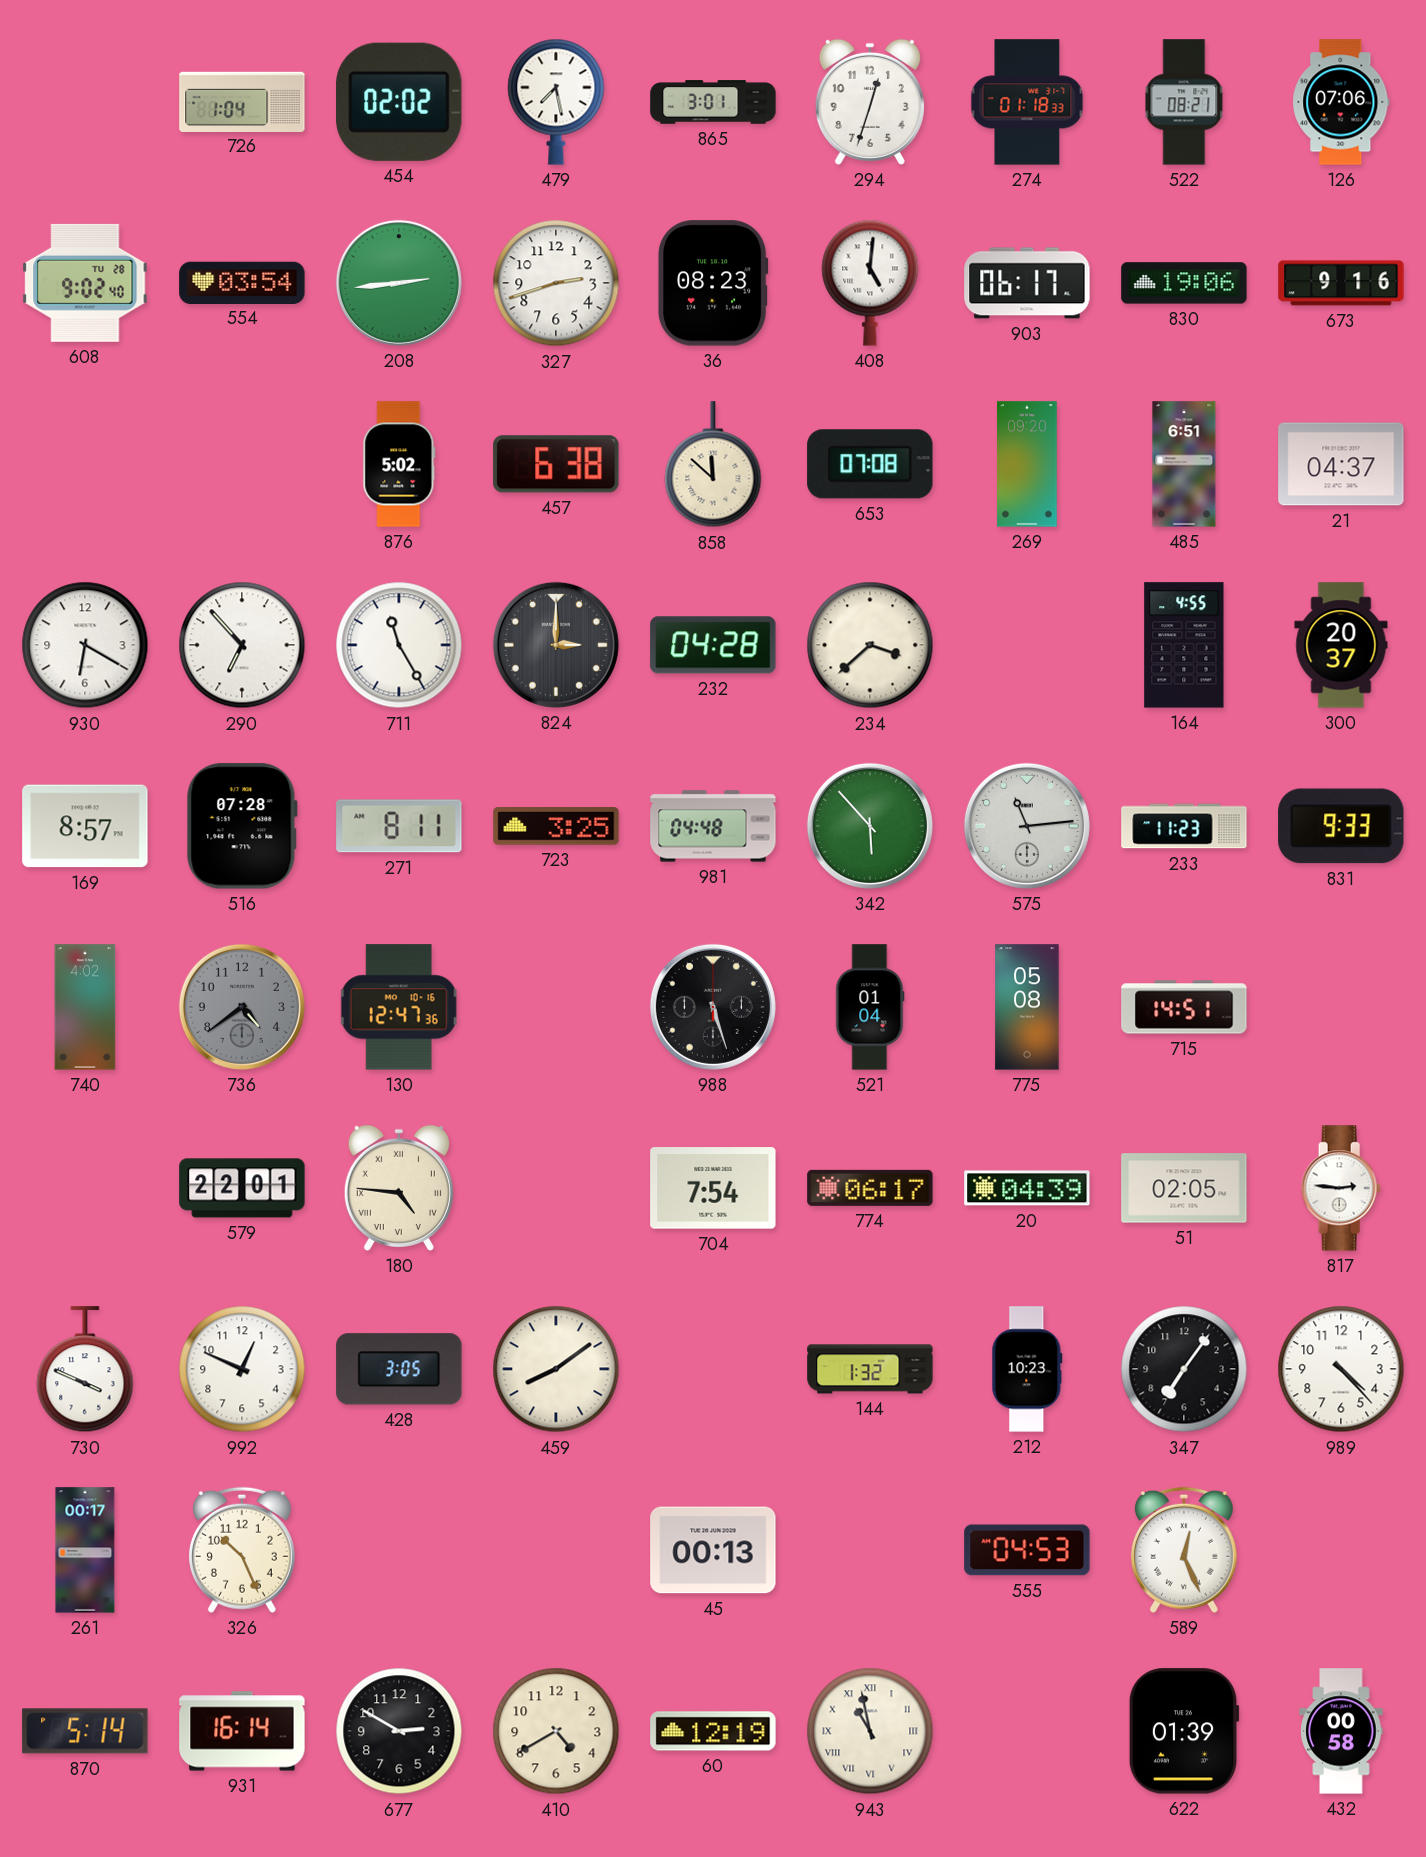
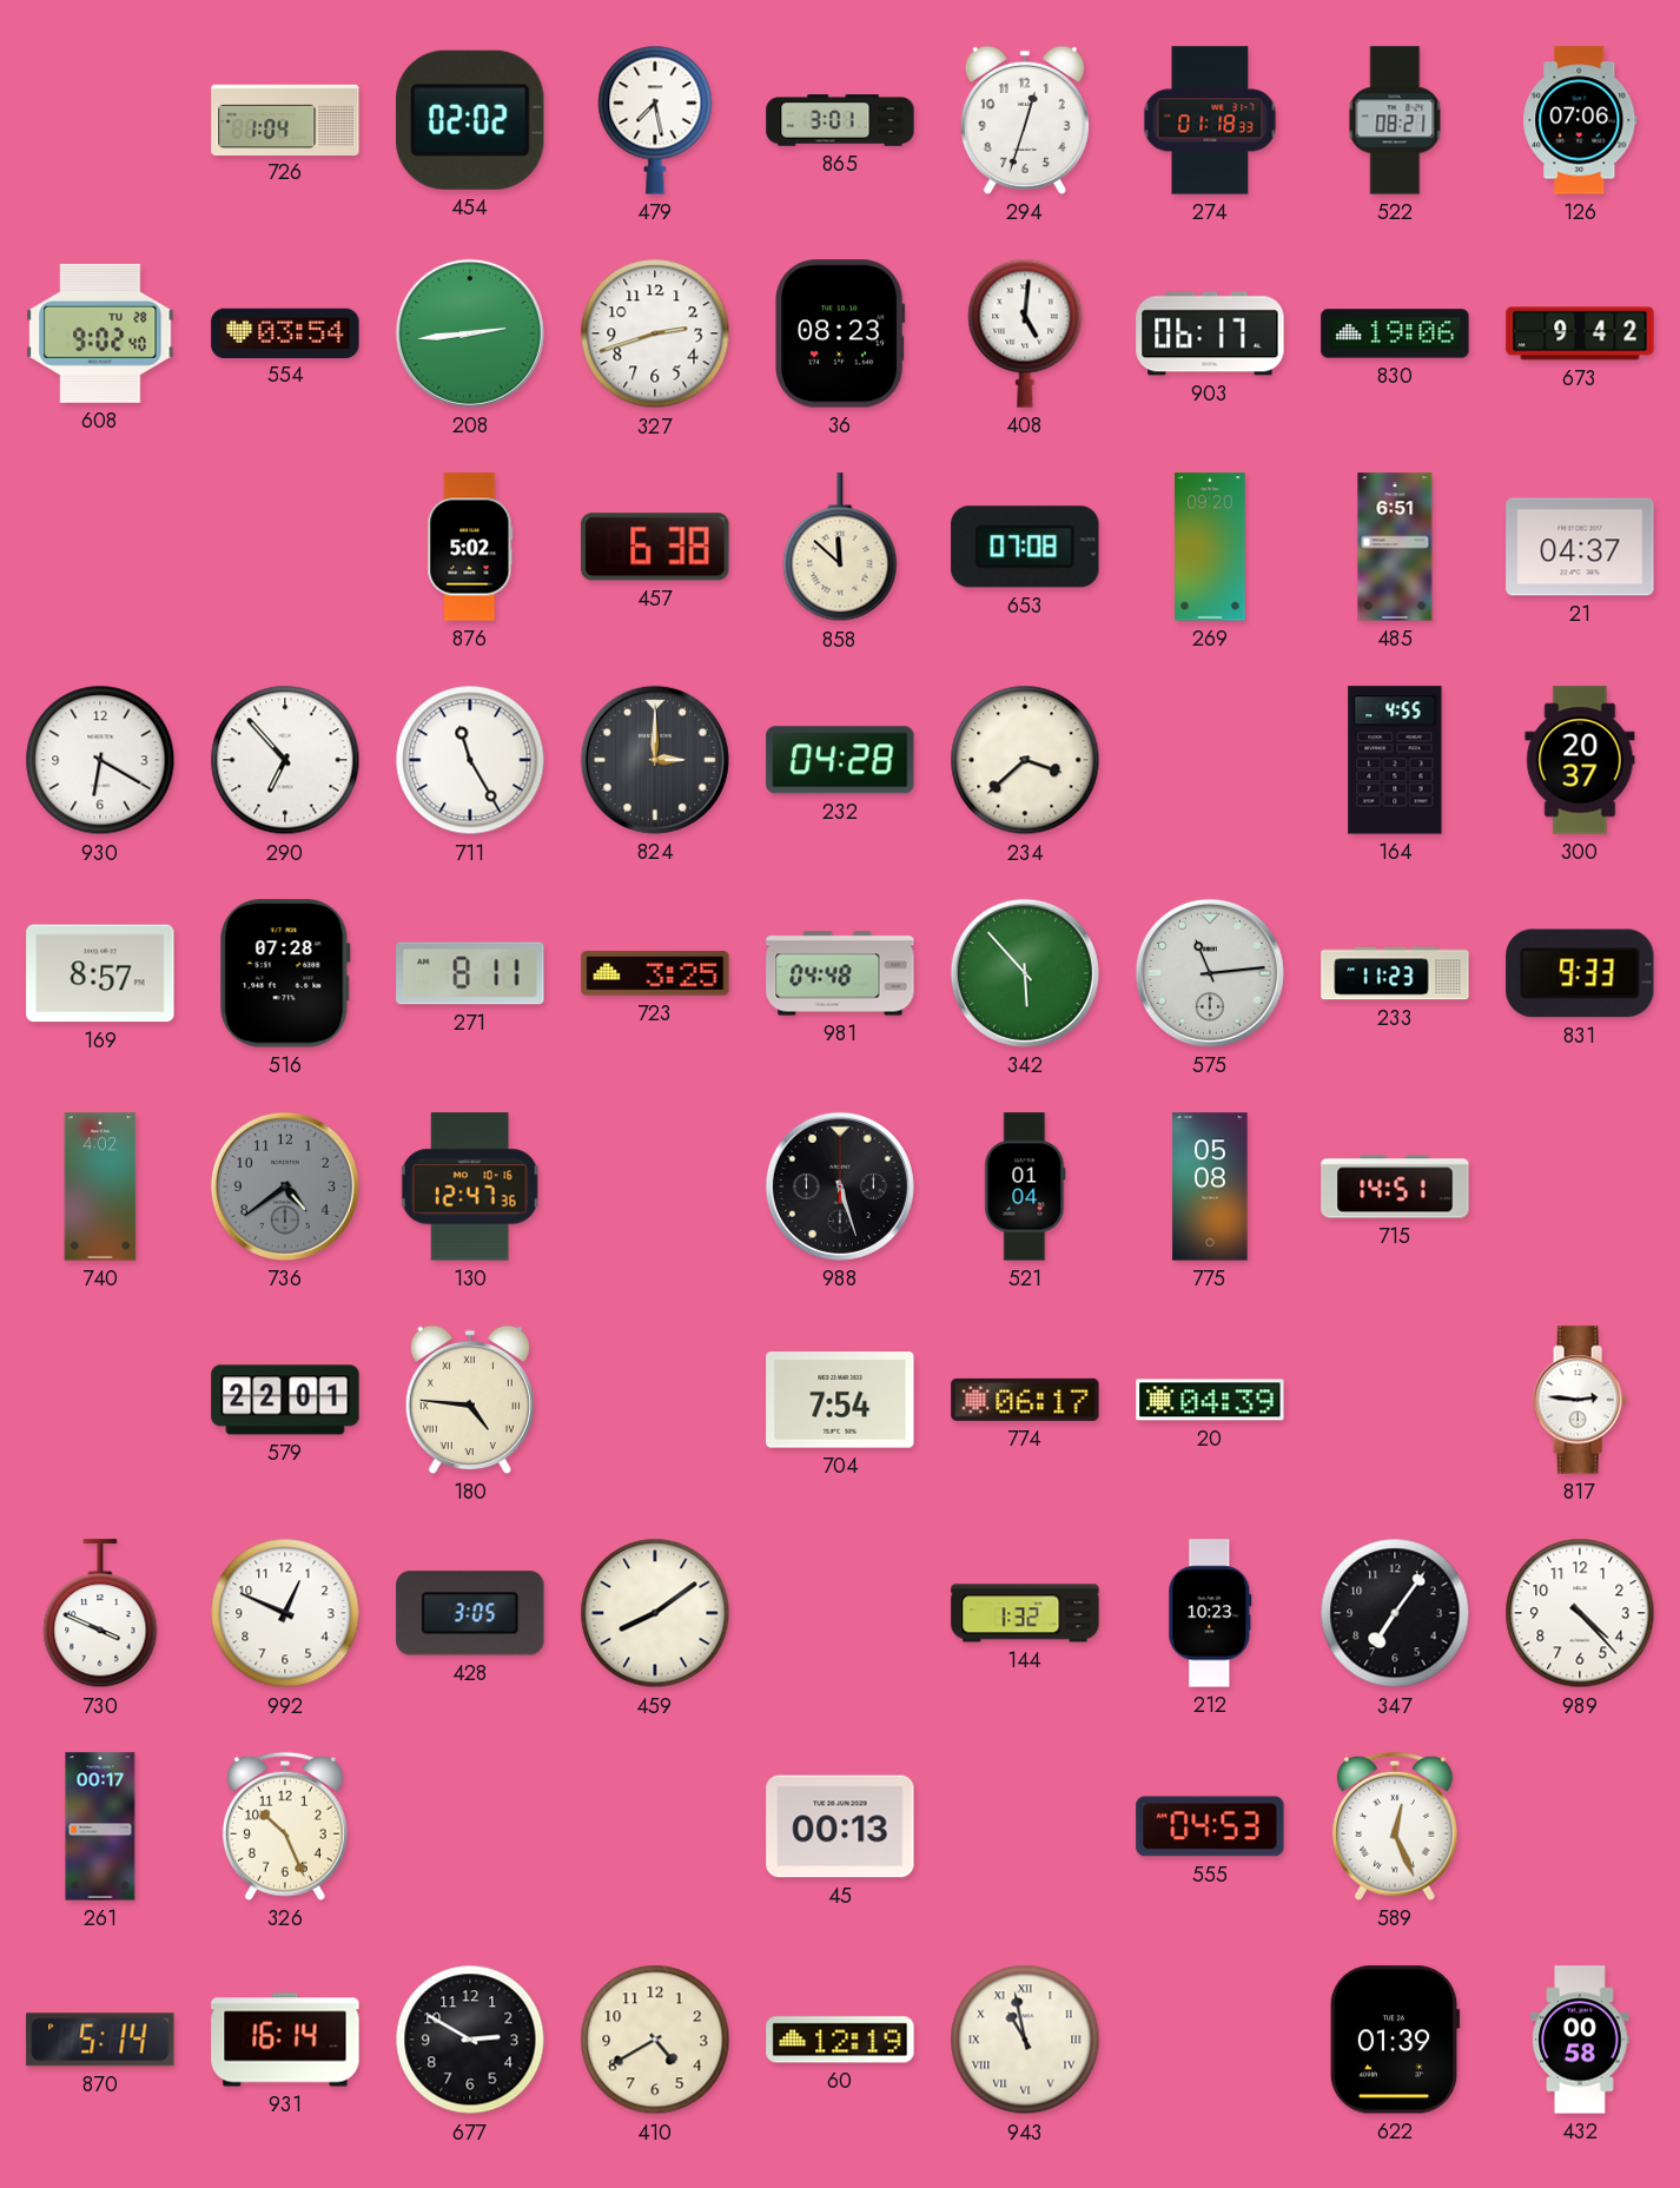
673: 9:16 -> 9:42
51: 02:05 -> none
